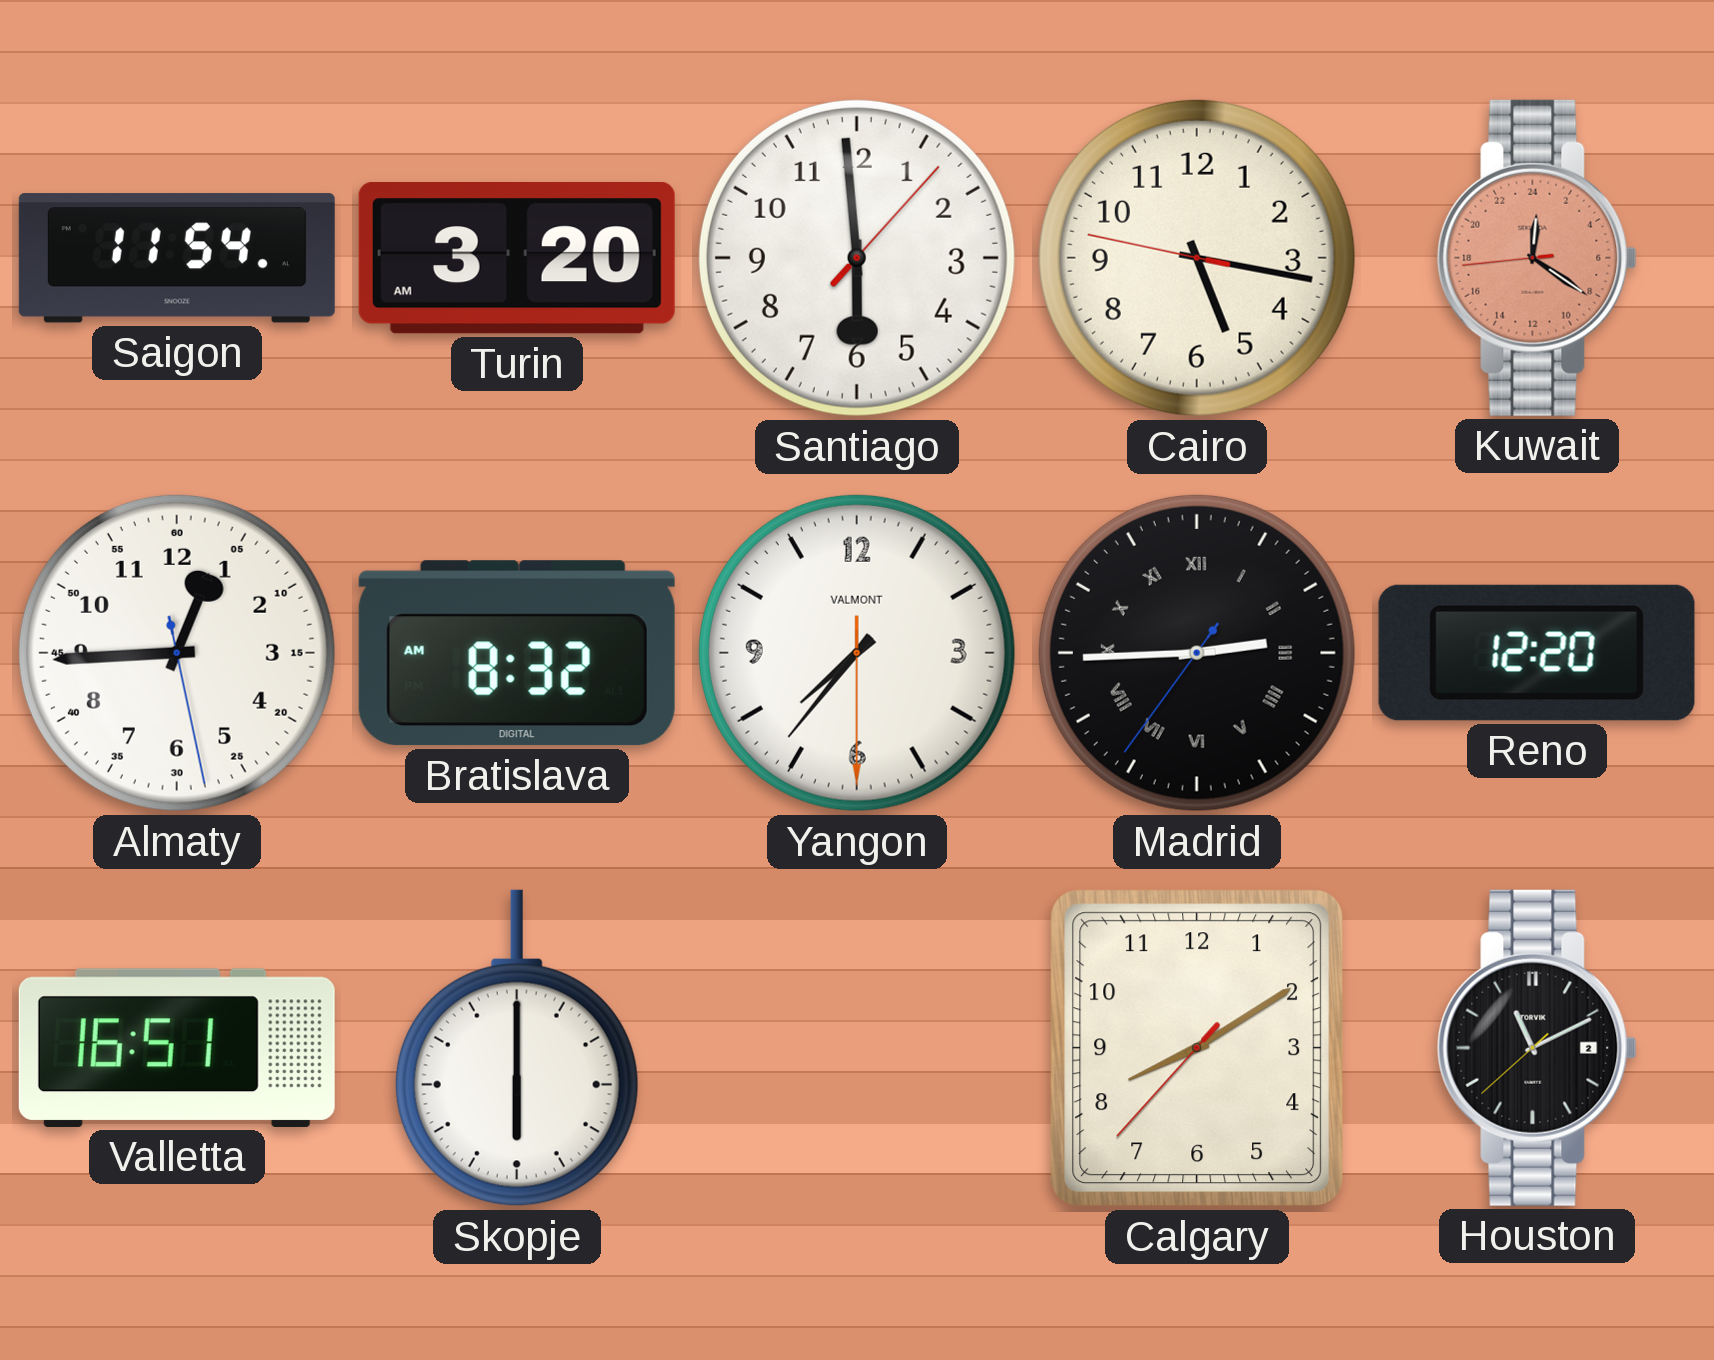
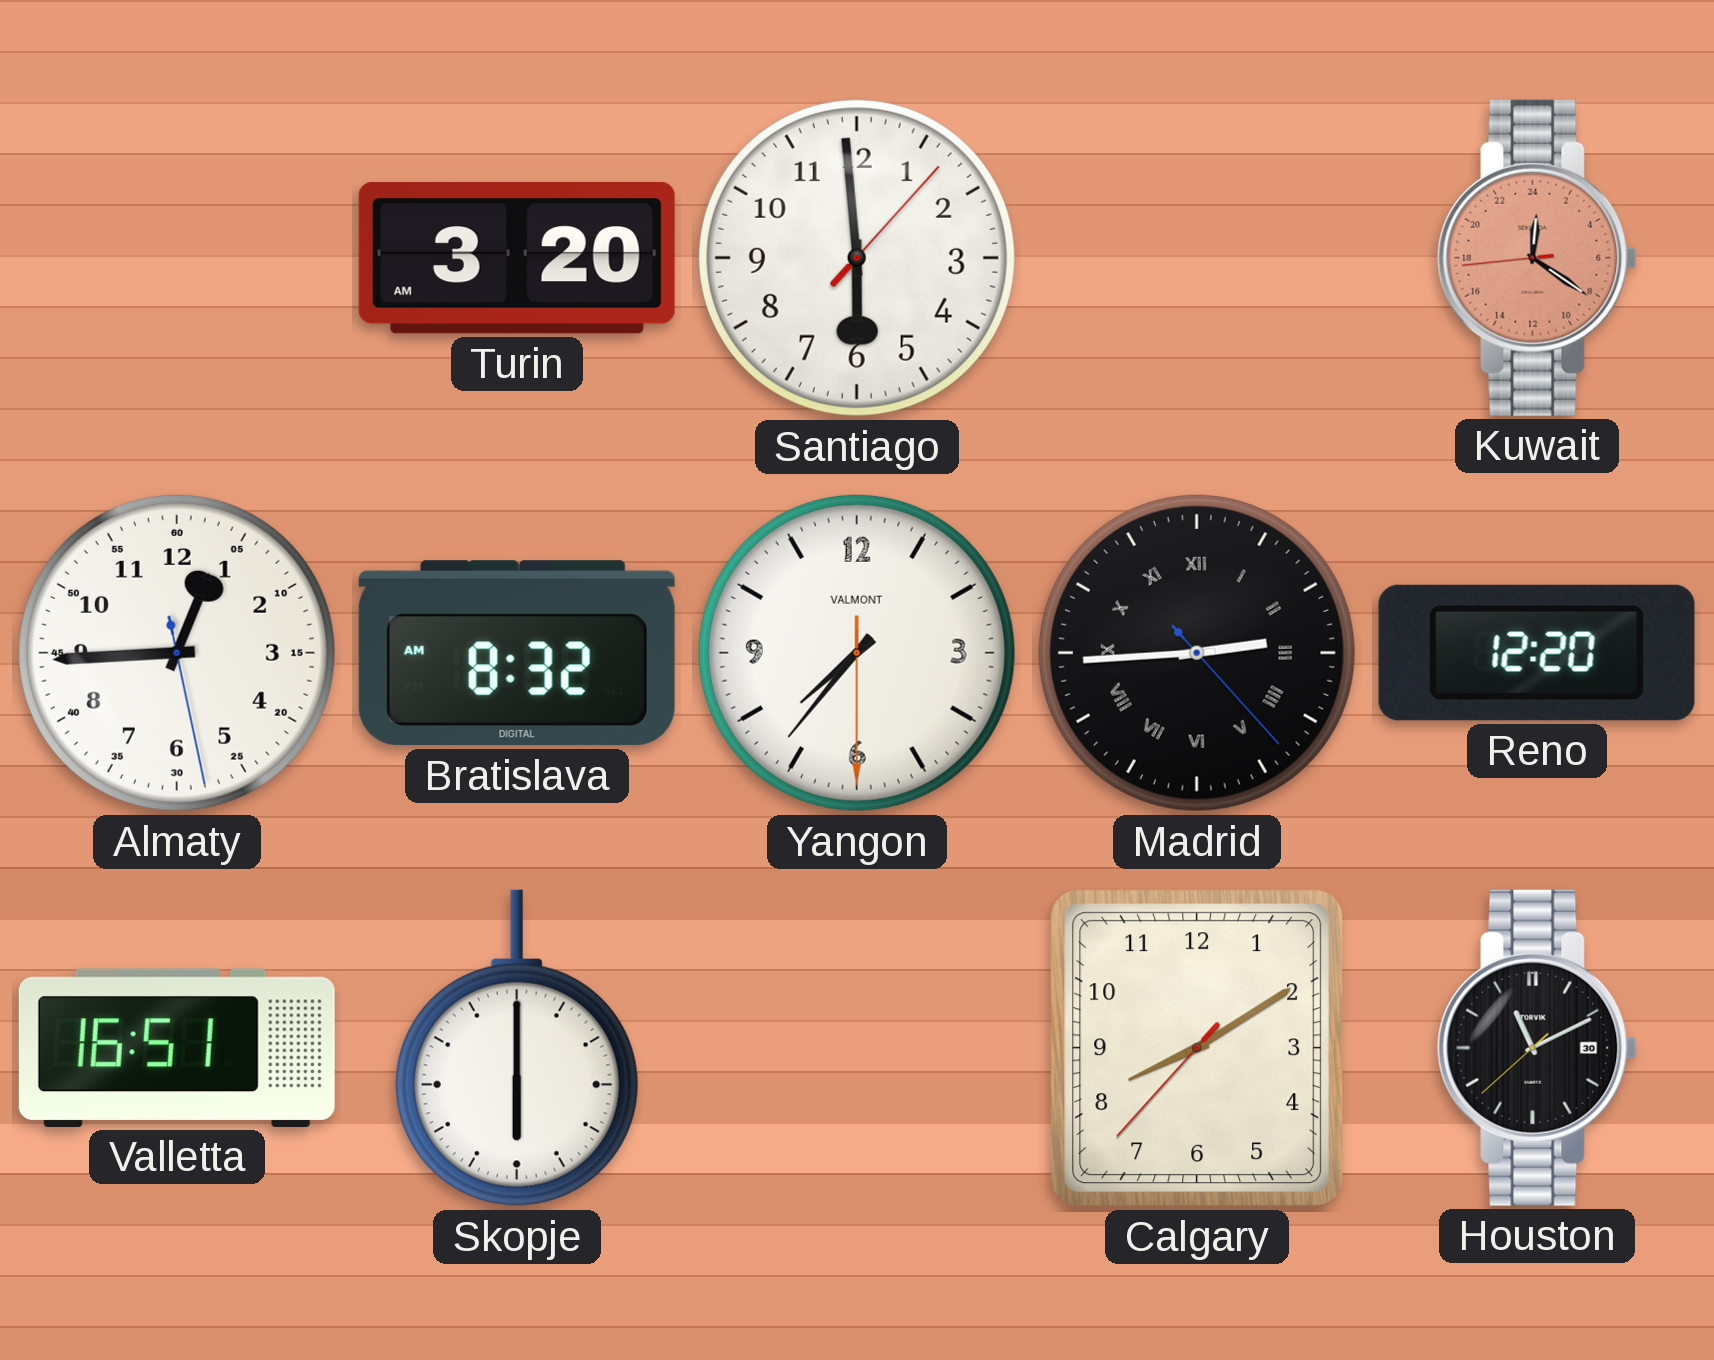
Saigon: 11:54 -> none
Cairo: 5:16 -> none
Madrid: 2:44:36 -> 2:44:23
Houston date: 2 -> 30
